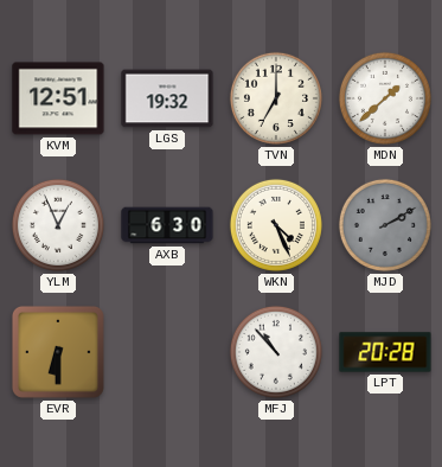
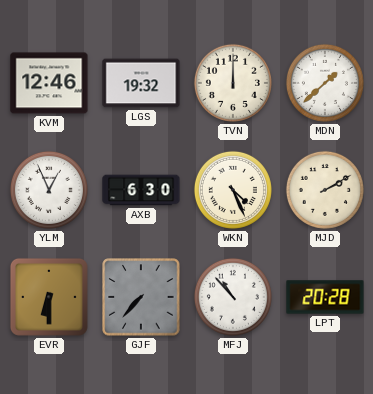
KVM: 12:51 -> 12:46
TVN: 7:00 -> 12:00
MJD dial: grey -> cream
GJF: none -> 7:37
